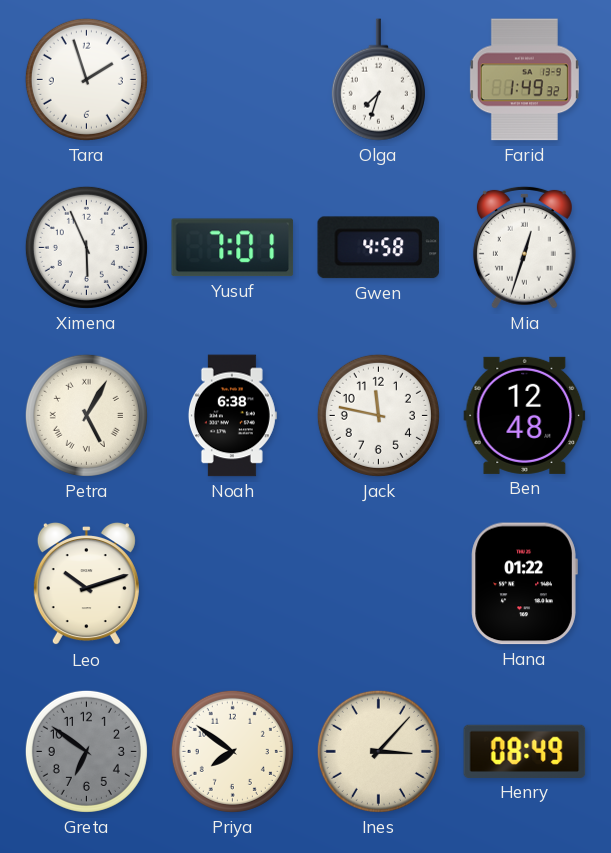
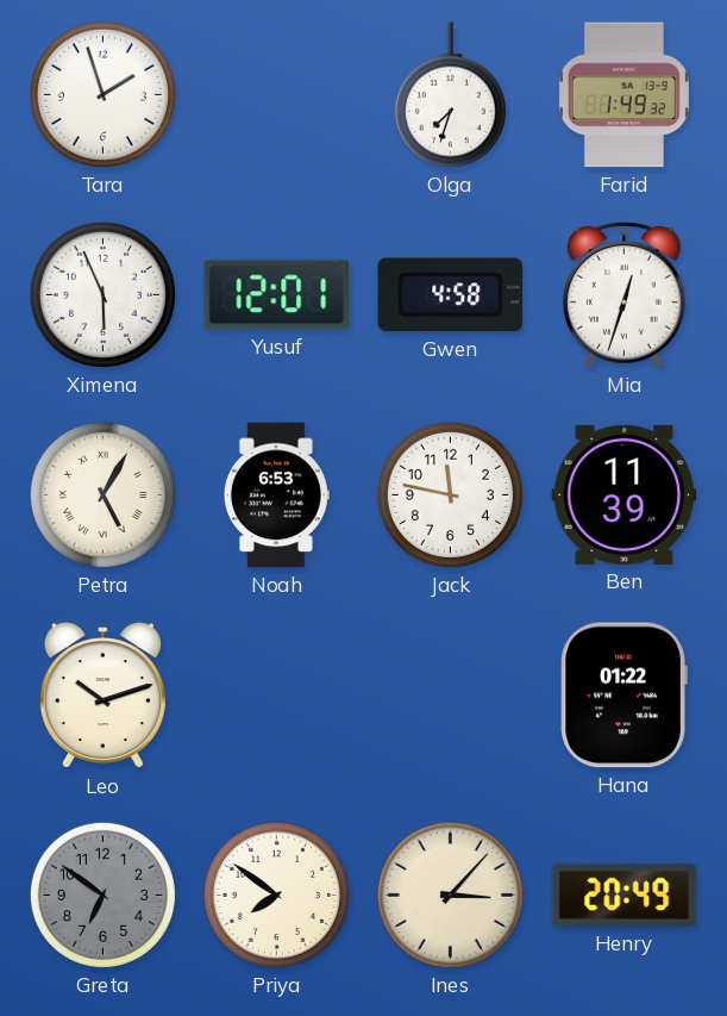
Yusuf: 7:01 -> 12:01
Noah: 6:38 -> 6:53
Ben: 12:48 -> 11:39
Henry: 08:49 -> 20:49
